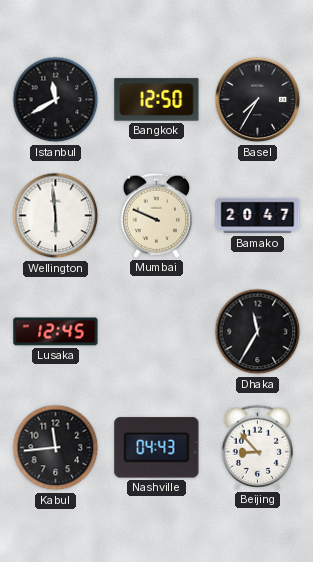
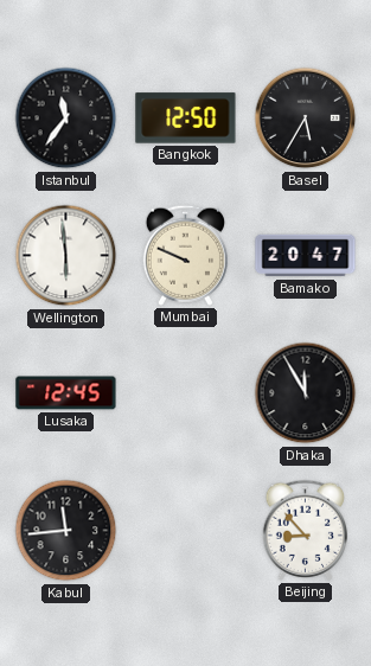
Istanbul: 11:40 -> 11:36
Basel: 7:35 -> 5:35
Dhaka: 11:35 -> 11:55
Nashville: 04:43 -> none
